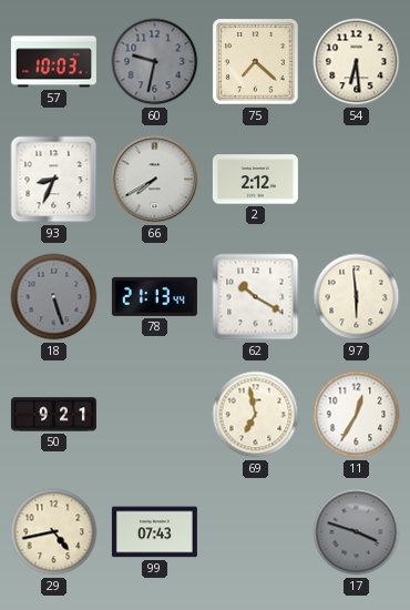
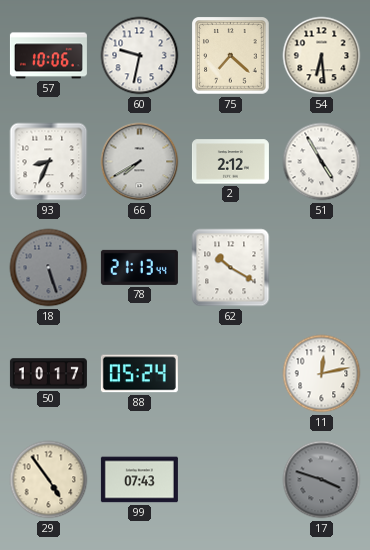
57: 10:03 -> 10:06
60 dial: grey -> white
51: none -> 4:55
97: 5:59 -> none
50: 9:21 -> 10:17
88: none -> 05:24
69: 6:58 -> none
11: 12:35 -> 12:13
29: 4:43 -> 4:54
